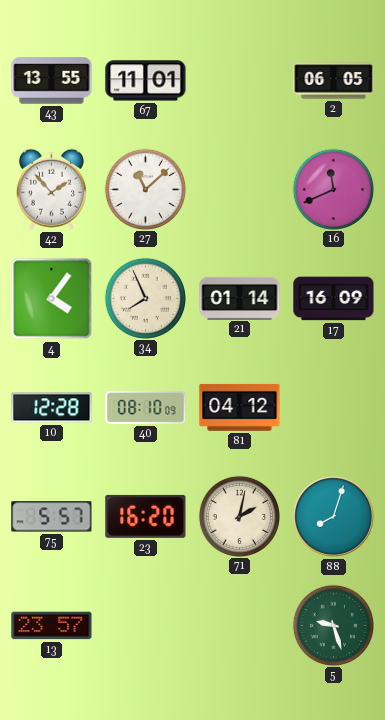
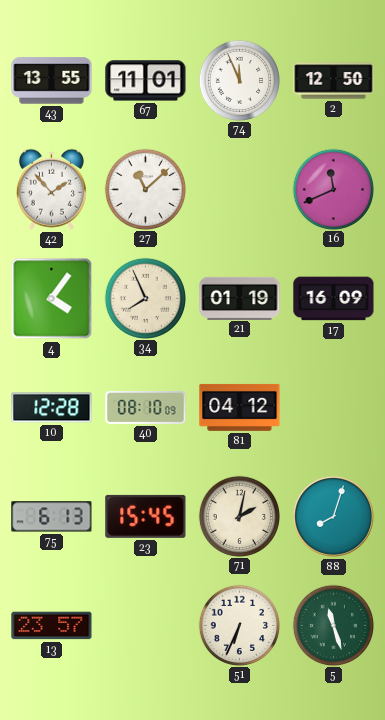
74: none -> 11:56
2: 06:05 -> 12:50
21: 01:14 -> 01:19
75: 5:57 -> 6:13
23: 16:20 -> 15:45
51: none -> 6:34
5: 9:27 -> 11:27
